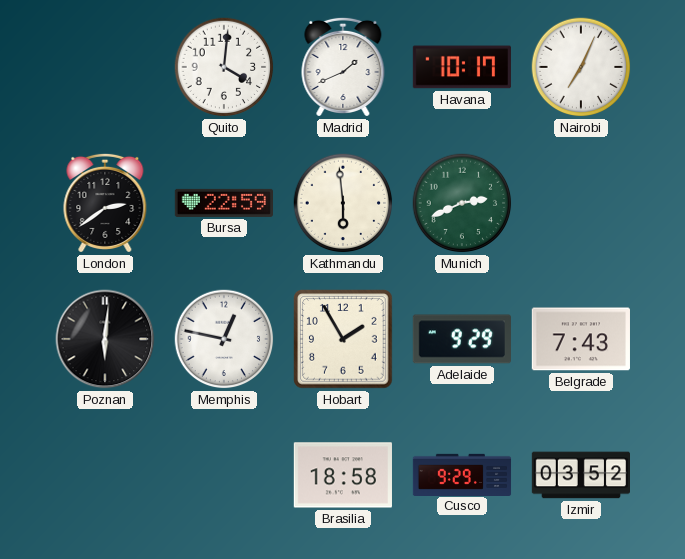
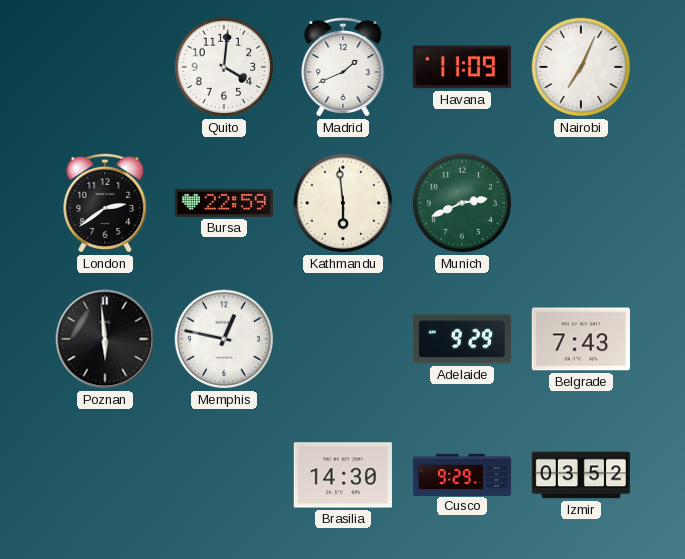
Havana: 10:17 -> 11:09
Poznan: 6:01 -> 5:59
Hobart: 1:55 -> none
Brasilia: 18:58 -> 14:30
